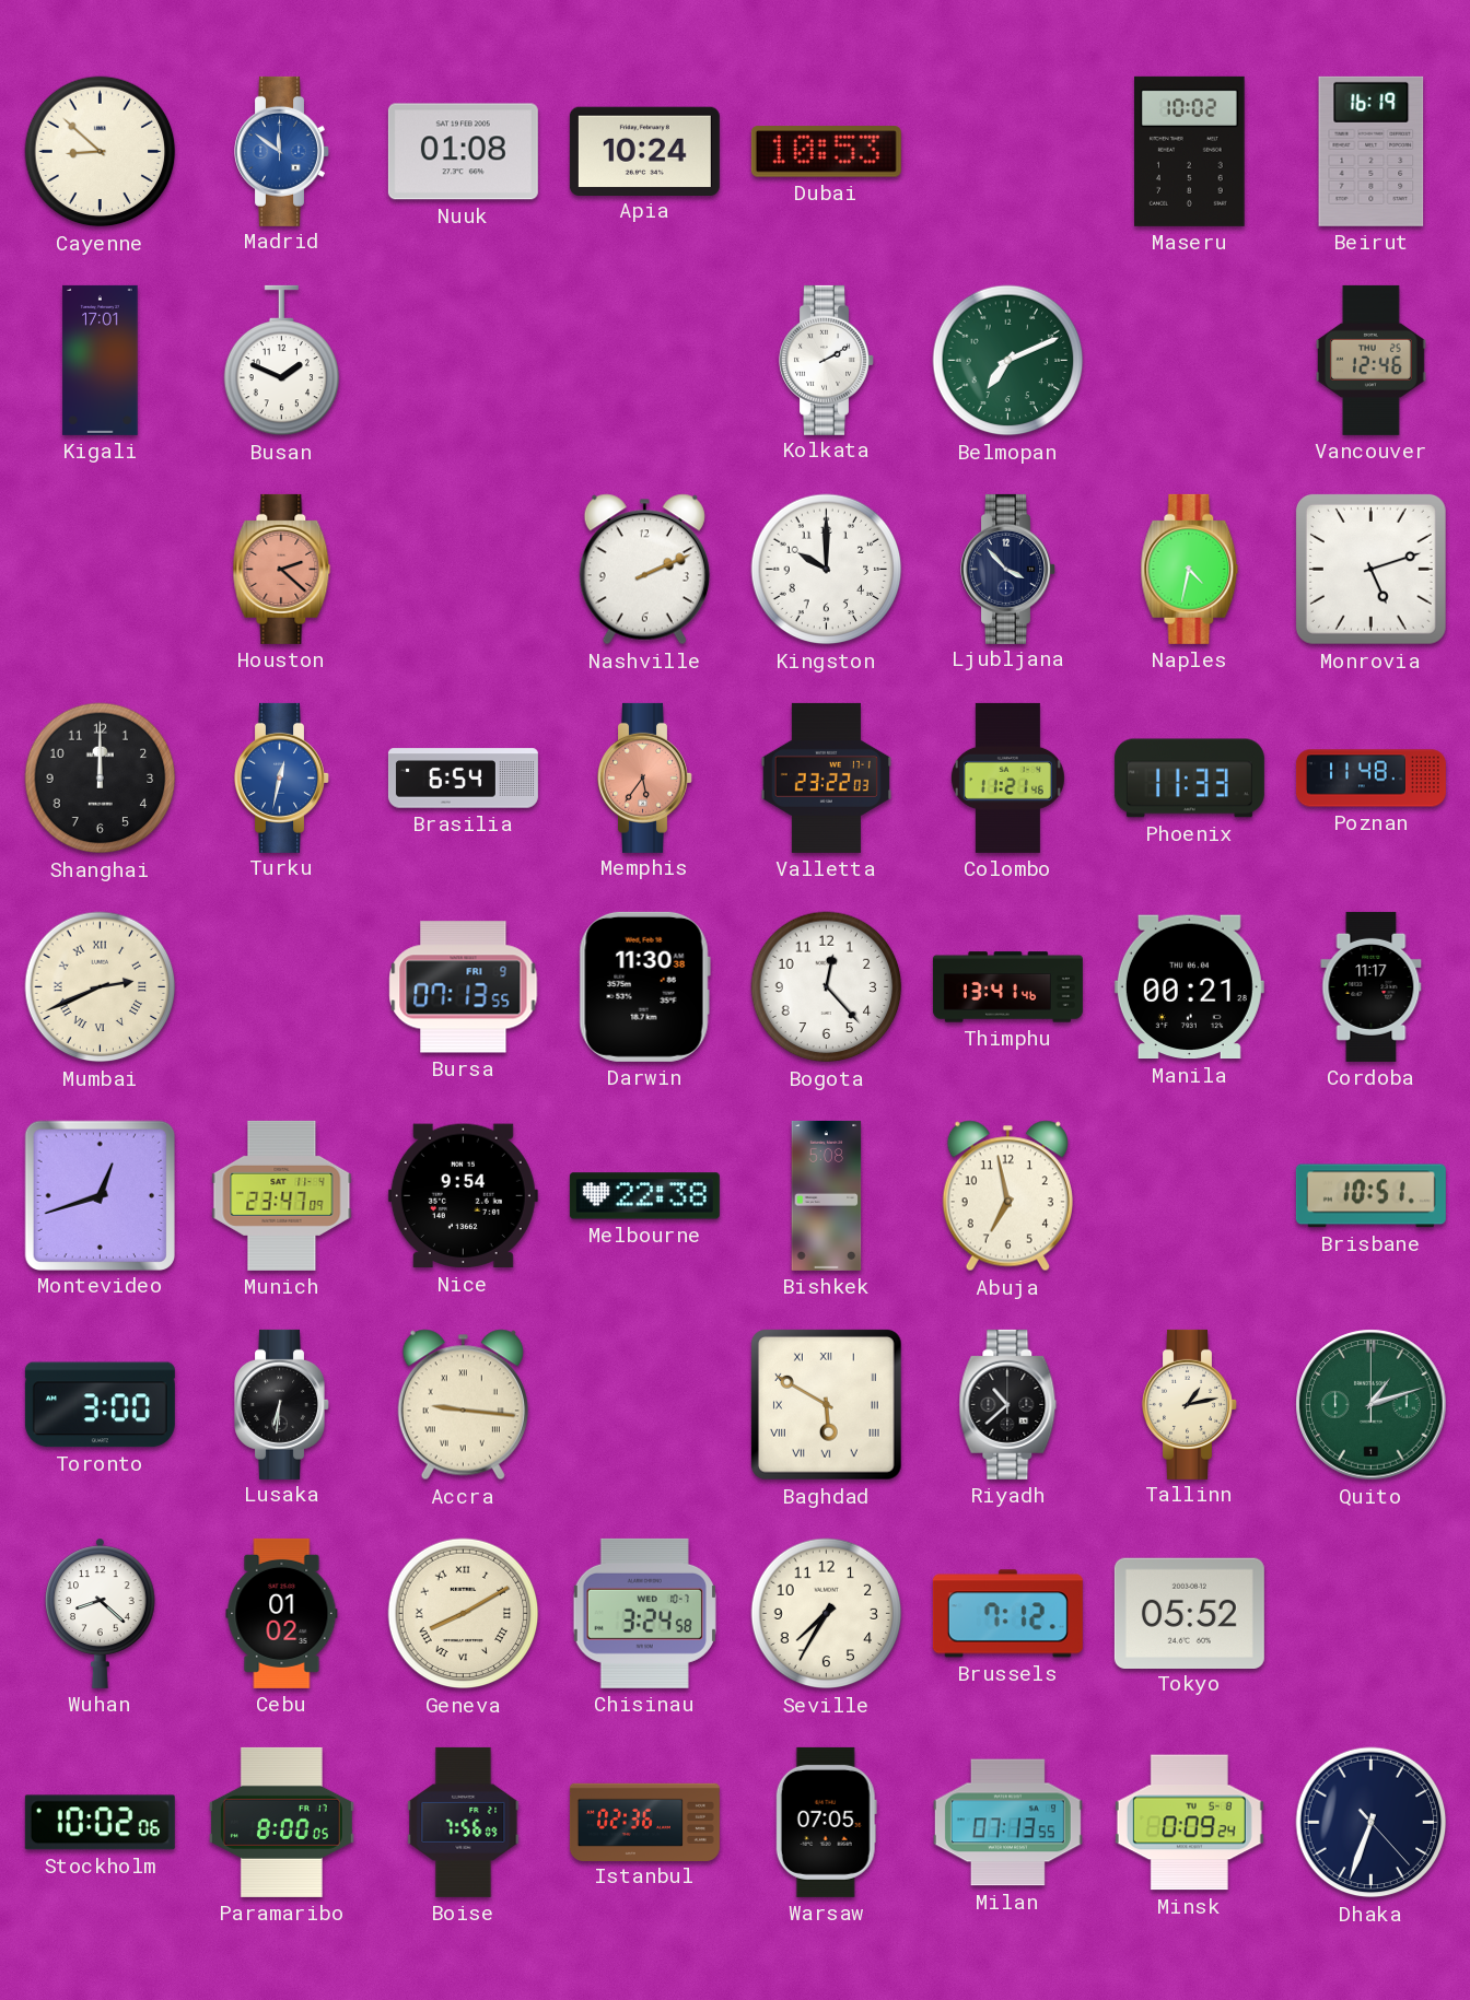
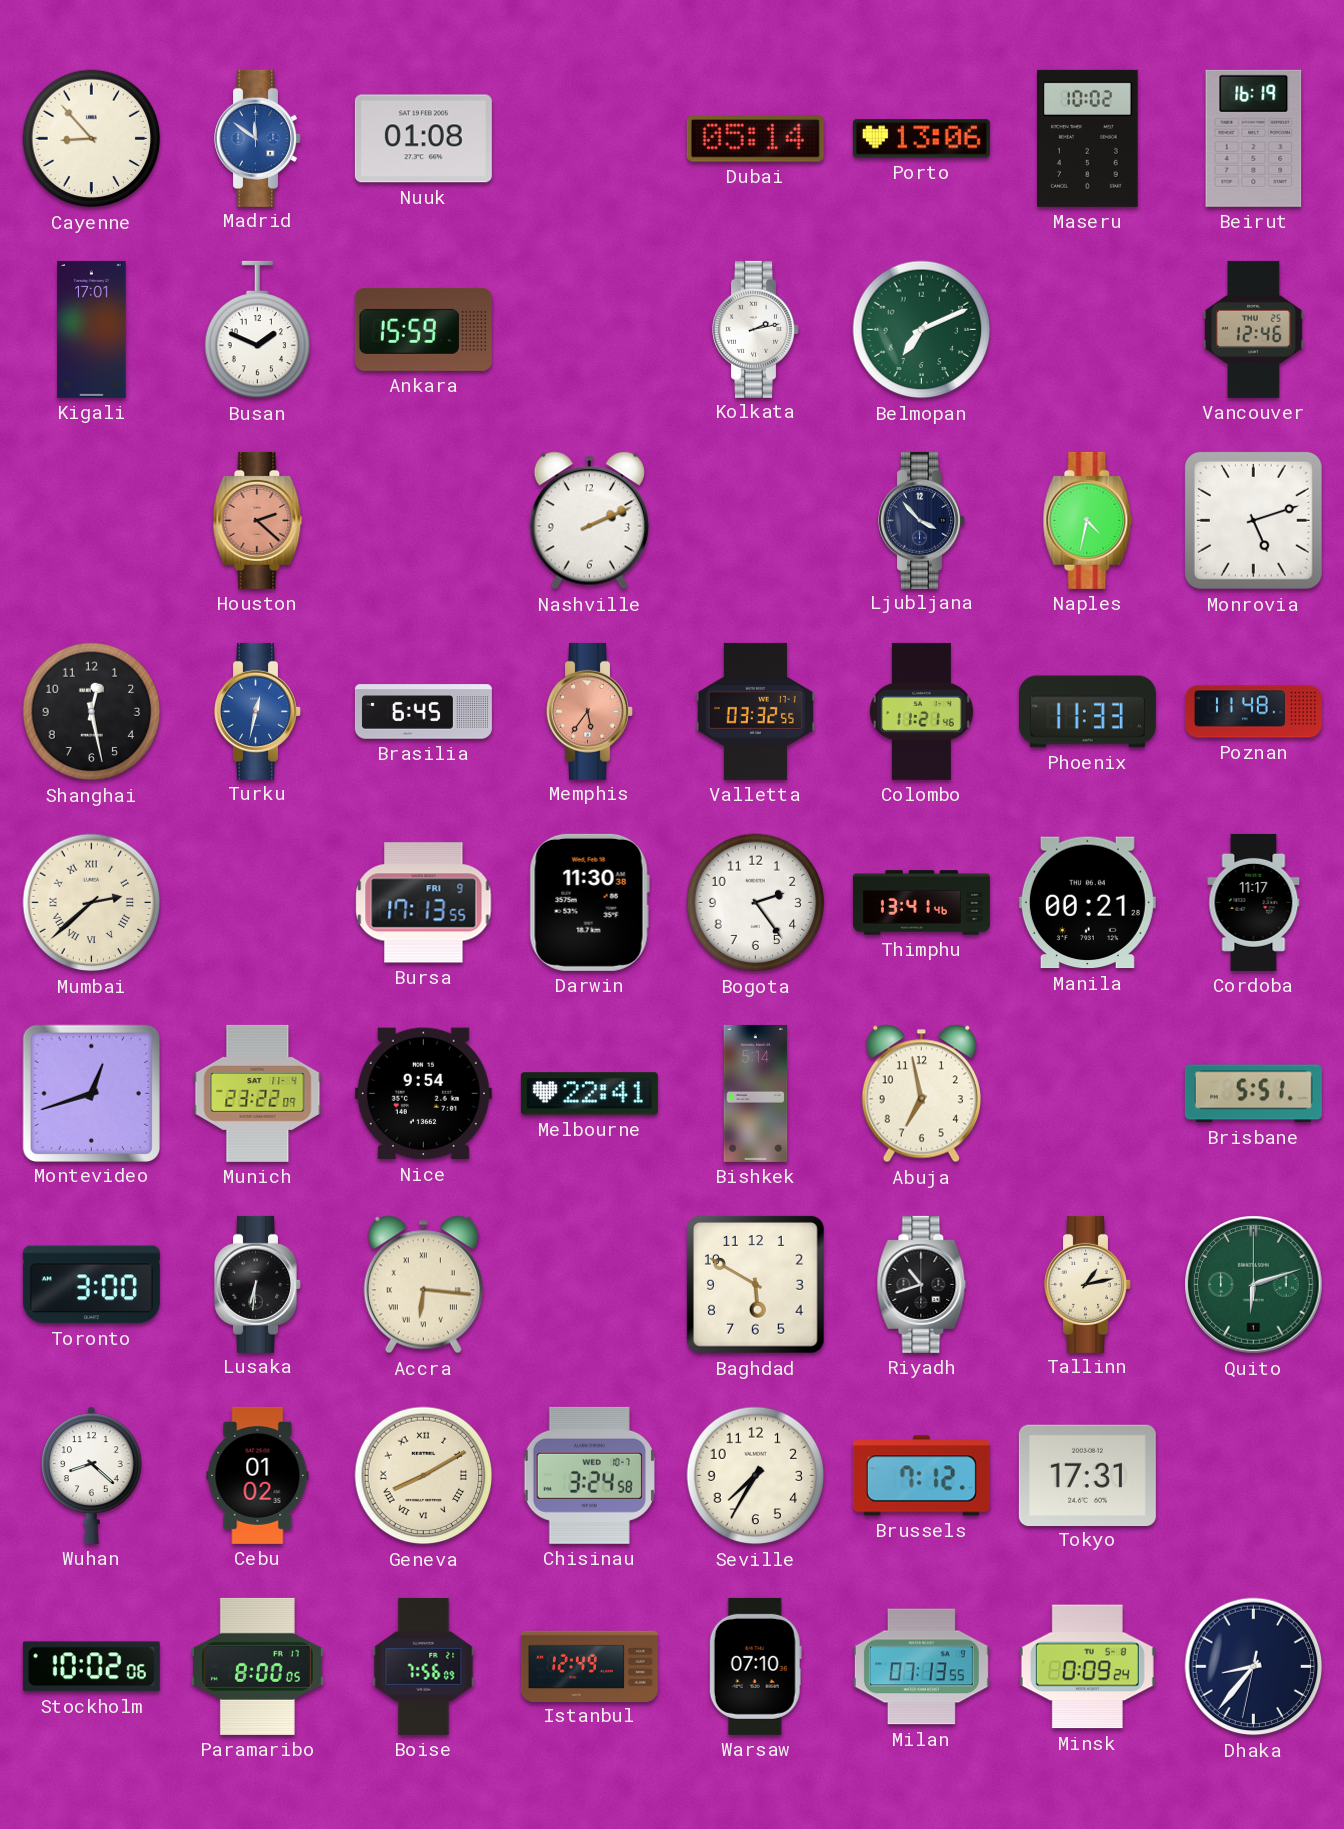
Cayenne: 8:52 -> 8:53
Apia: 10:24 -> none
Dubai: 10:53 -> 05:14
Porto: none -> 13:06
Ankara: none -> 15:59
Kolkata: 2:10 -> 2:13
Kingston: 10:00 -> none
Shanghai: 12:00 -> 12:28
Brasilia: 6:54 -> 6:45
Valletta: 23:22 -> 03:32
Mumbai: 2:41 -> 2:38
Bursa: 07:13 -> 17:13
Bogota: 12:23 -> 2:24
Munich: 23:47 -> 23:22
Melbourne: 22:38 -> 22:41
Bishkek: 5:08 -> 5:14
Brisbane: 10:51 -> 5:51
Accra: 9:16 -> 6:16
Baghdad numerals: Roman -> Arabic
Riyadh: 10:38 -> 10:42
Quito: 1:12 -> 6:12
Tokyo: 05:52 -> 17:31
Istanbul: 02:36 -> 12:49
Warsaw: 07:05 -> 07:10
Dhaka: 6:33 -> 8:36
